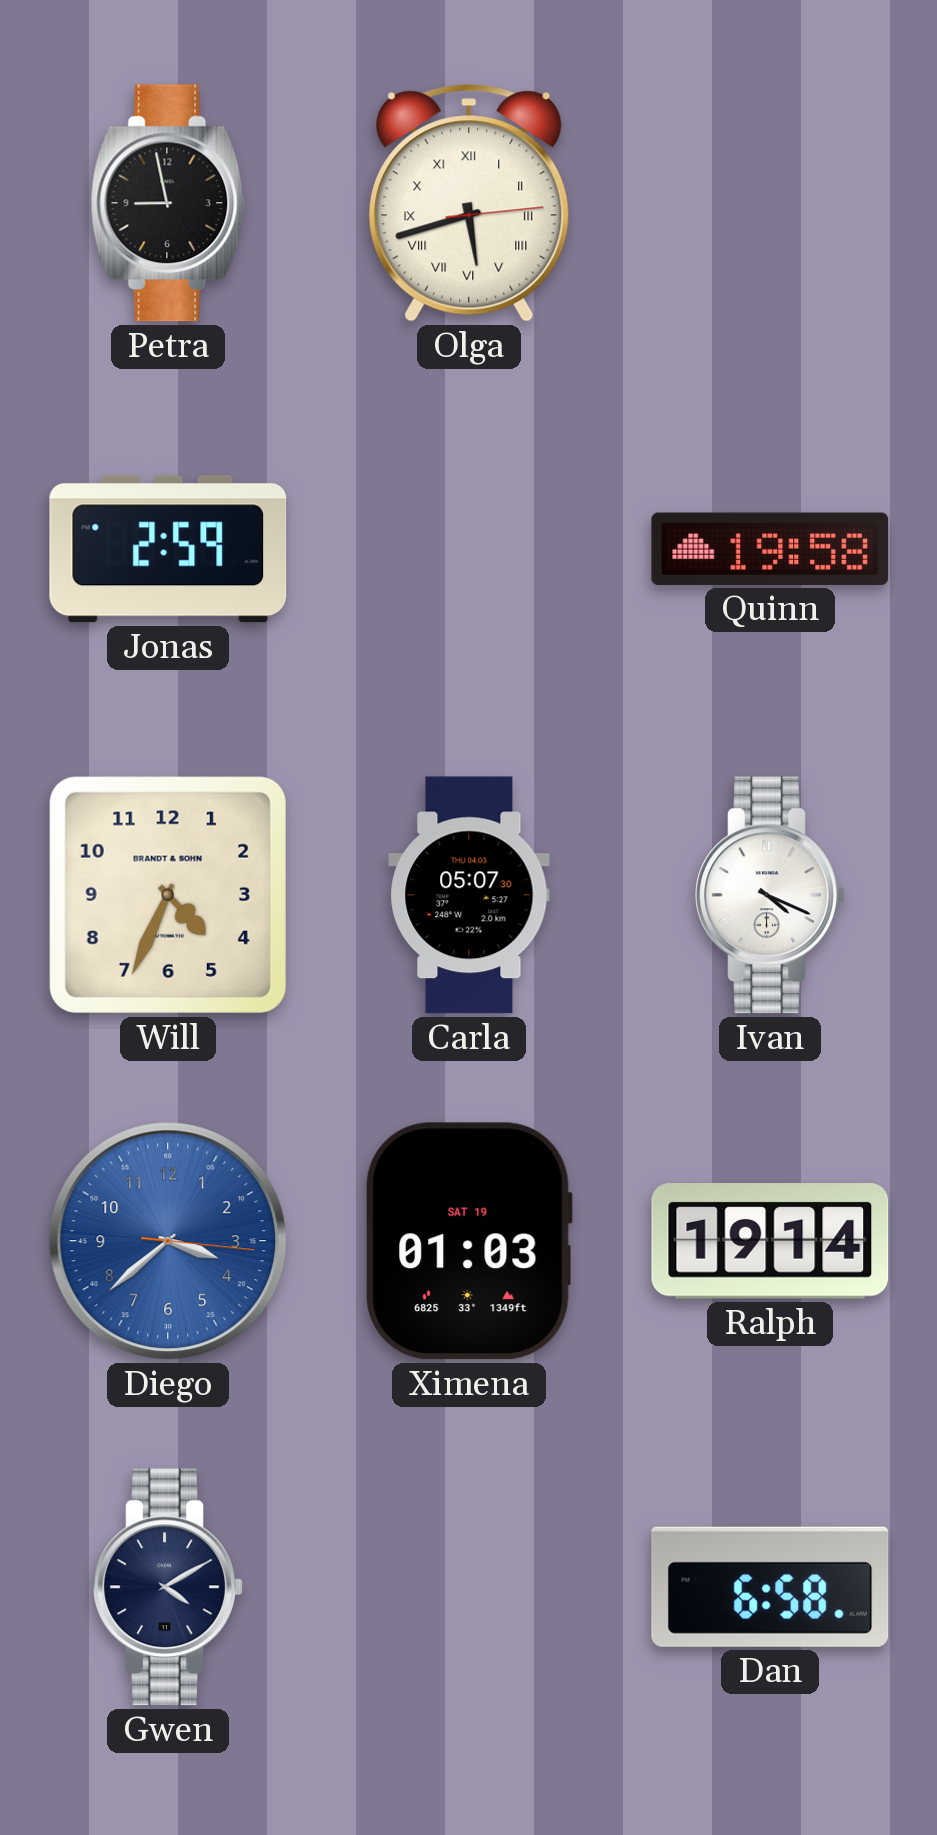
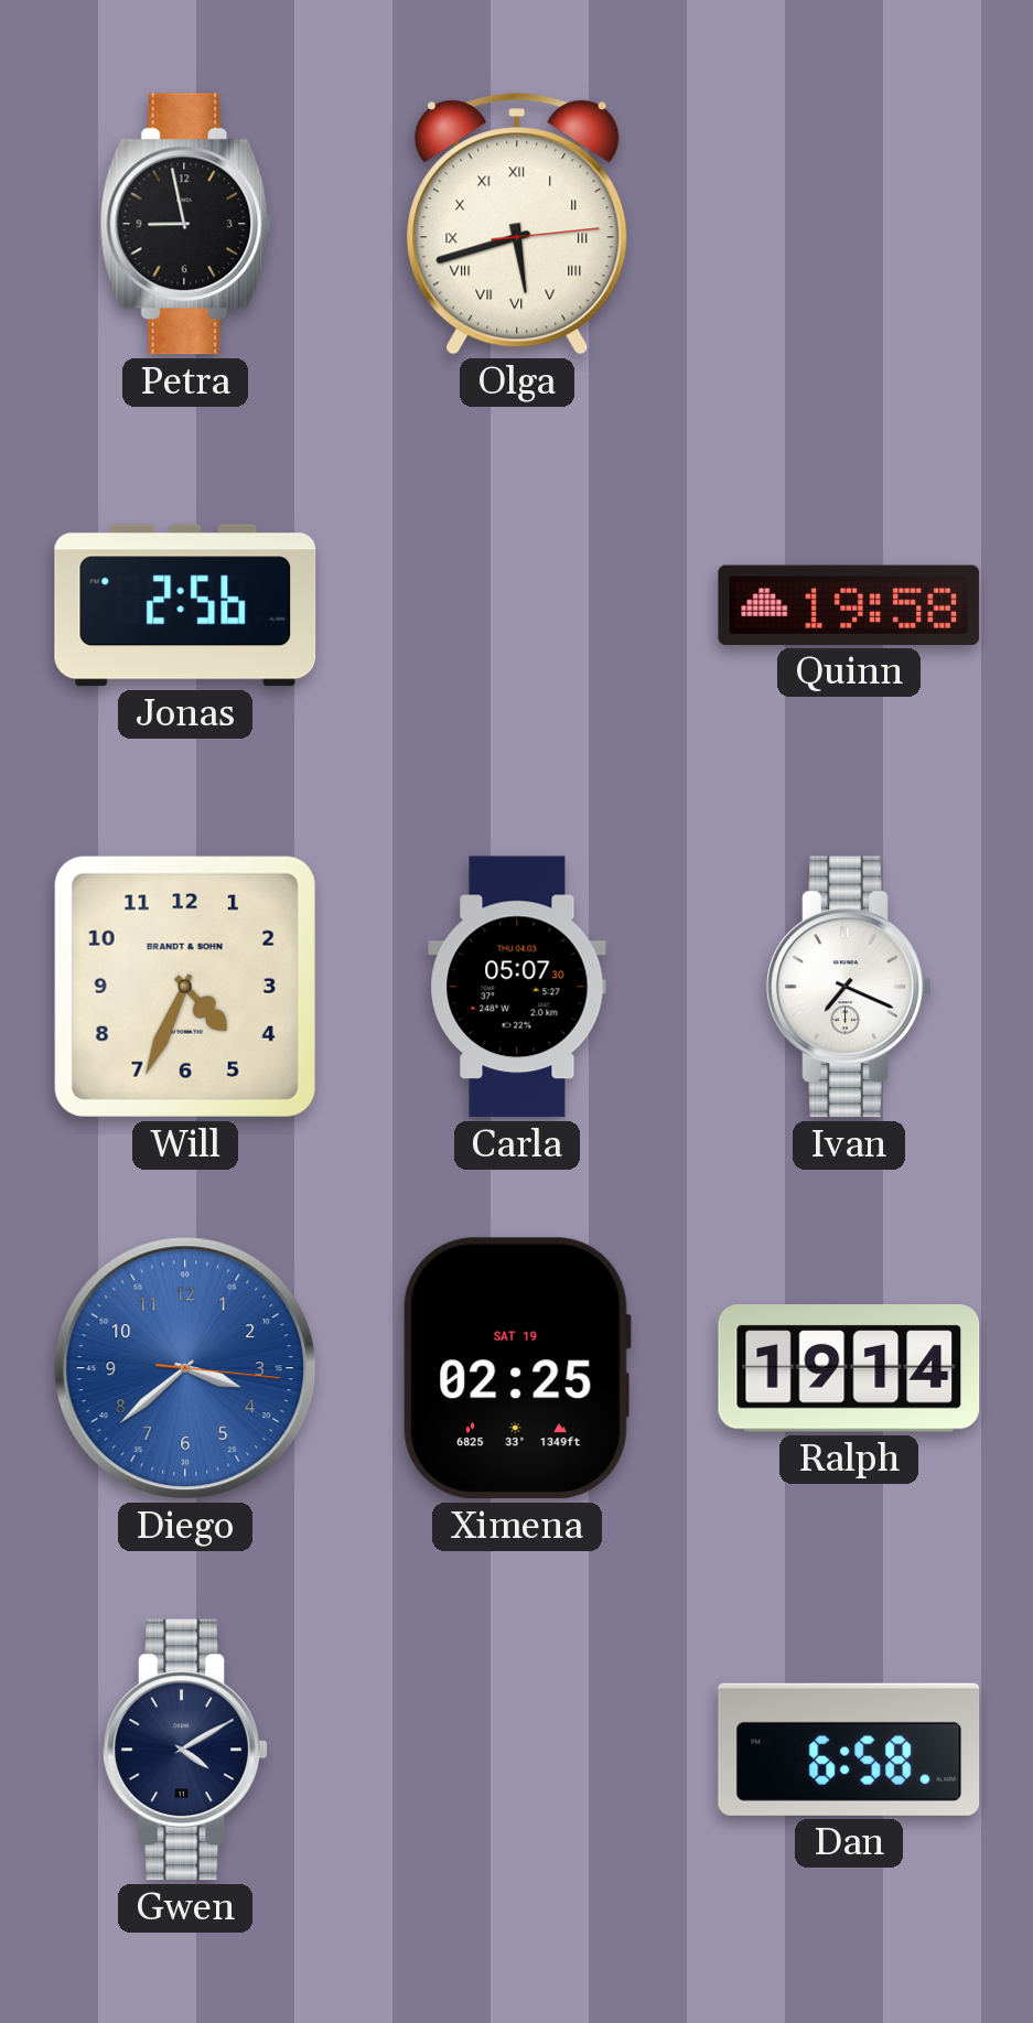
Jonas: 2:59 -> 2:56
Ivan: 4:19 -> 7:19
Ximena: 01:03 -> 02:25
